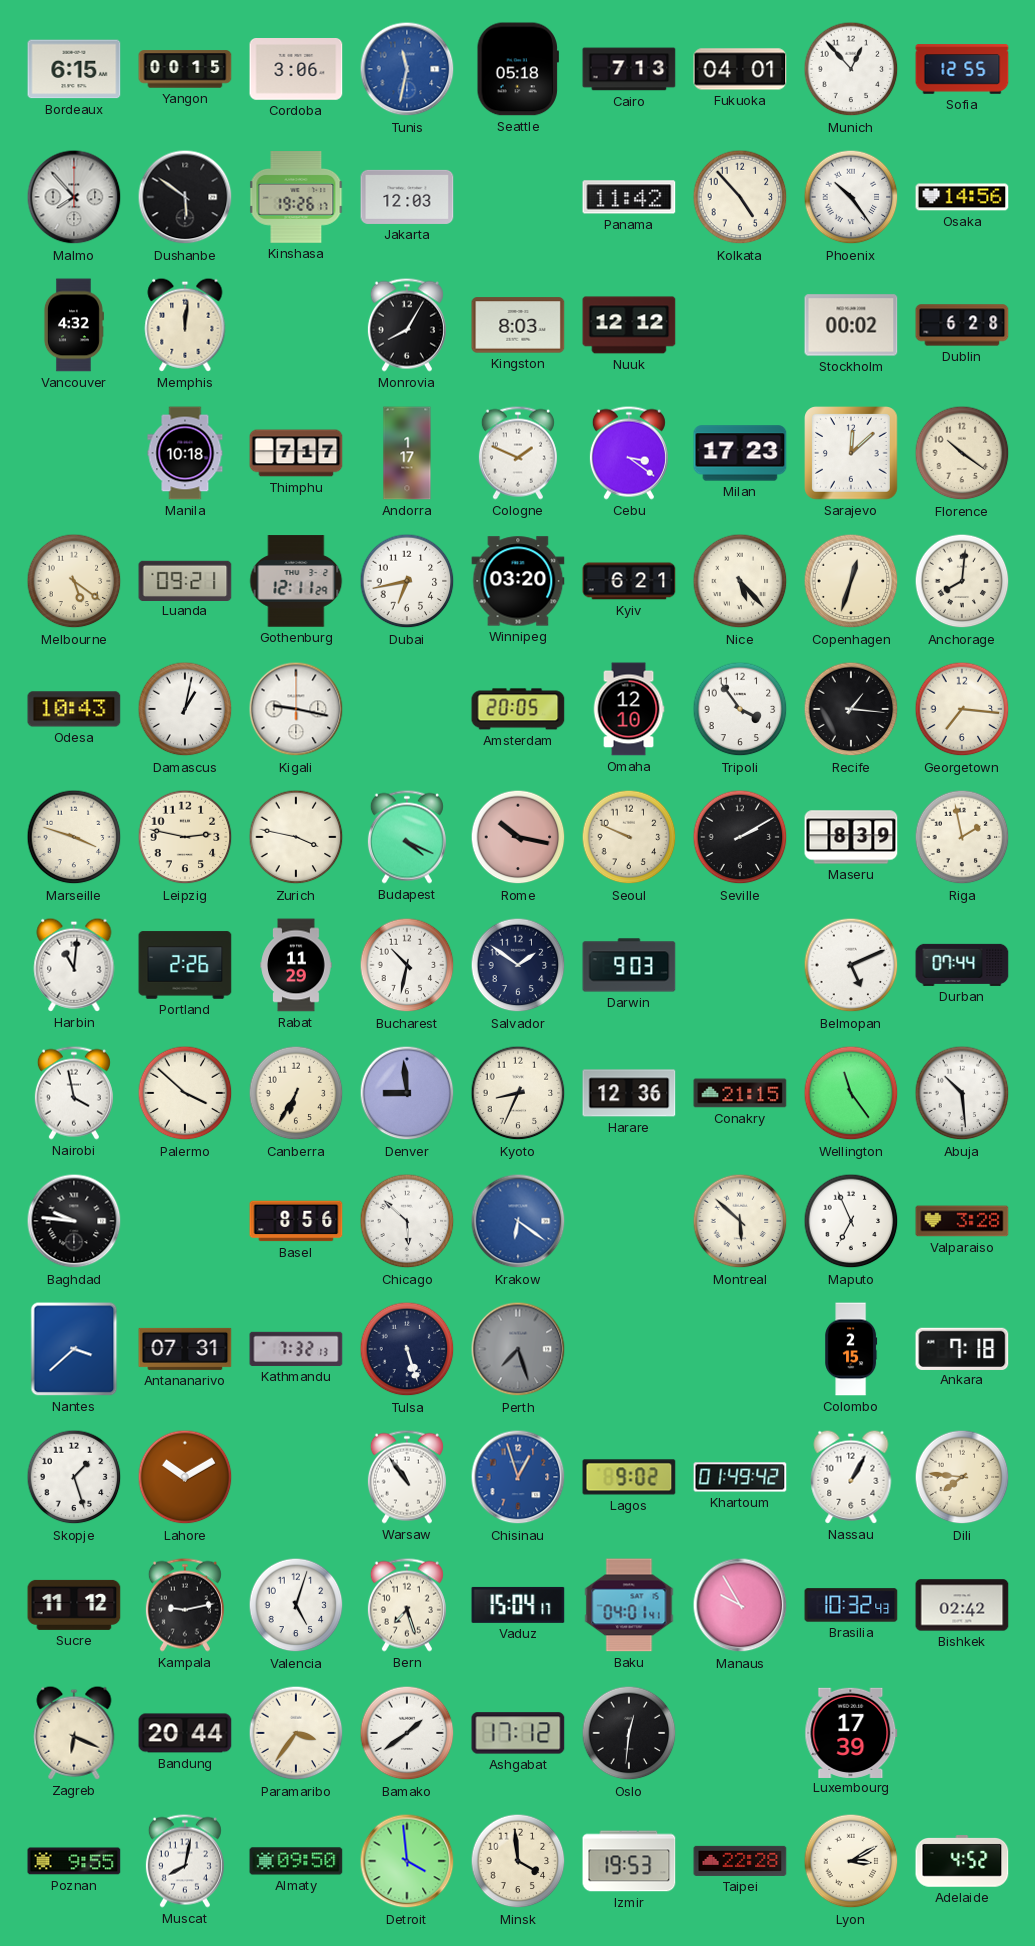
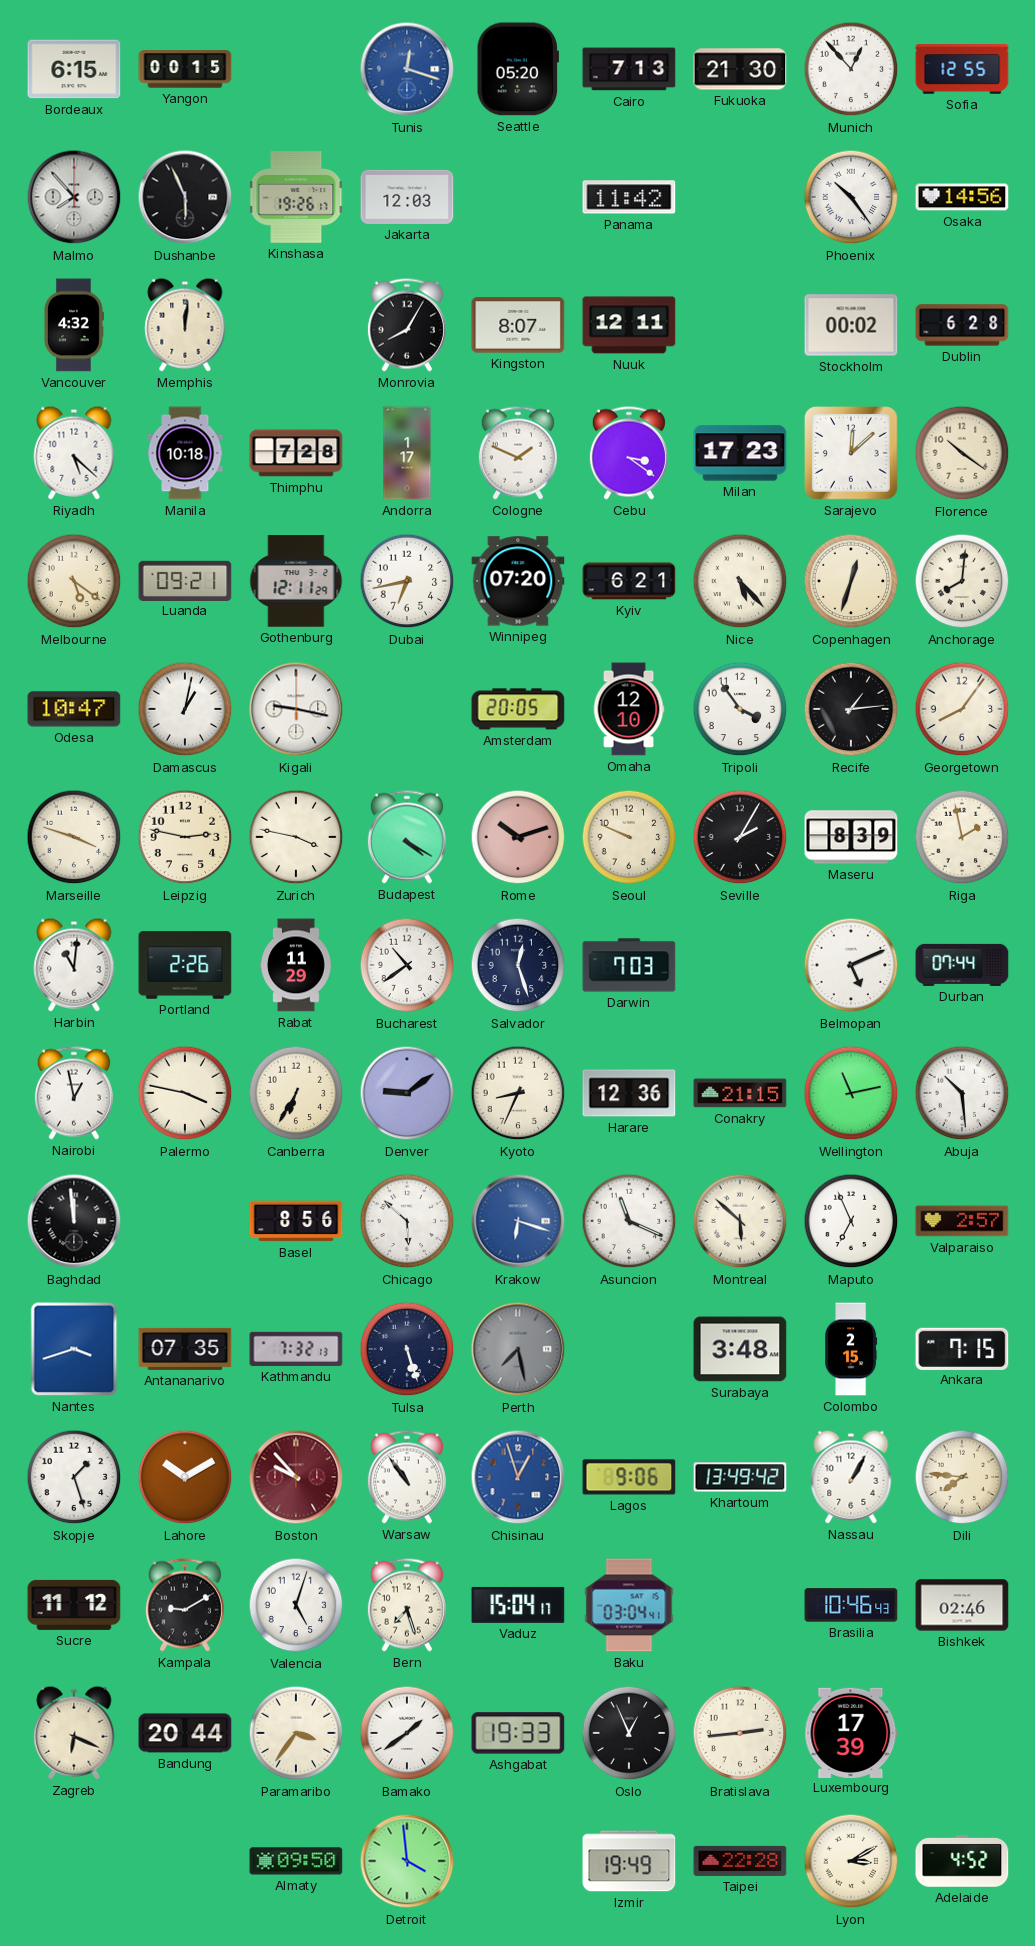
Cordoba: 3:06 -> none
Tunis: 11:32 -> 12:18
Seattle: 05:18 -> 05:20
Fukuoka: 04:01 -> 21:30
Dushanbe: 5:51 -> 5:56
Kolkata: 4:53 -> none
Kingston: 8:03 -> 8:07
Nuuk: 12:12 -> 12:11
Riyadh: none -> 5:22
Thimphu: 7:17 -> 7:28
Winnipeg: 03:20 -> 07:20
Odesa: 10:43 -> 10:47
Recife: 1:16 -> 1:14
Georgetown: 7:16 -> 8:06
Budapest: 4:19 -> 4:20
Rome: 10:17 -> 10:12
Seville: 2:10 -> 2:05
Bucharest: 10:32 -> 10:39
Salvador: 1:51 -> 12:27
Darwin: 9:03 -> 7:03
Nairobi: 3:58 -> 12:58
Palermo: 3:52 -> 3:47
Denver: 8:59 -> 9:09
Wellington: 11:24 -> 11:13
Baghdad: 9:46 -> 11:59
Krakow: 6:21 -> 6:18
Asuncion: none -> 11:19
Valparaiso: 3:28 -> 2:57
Nantes: 3:38 -> 3:42
Antananarivo: 07:31 -> 07:35
Perth: 7:27 -> 7:28
Surabaya: none -> 3:48
Ankara: 7:18 -> 7:15
Boston: none -> 9:53
Lagos: 9:02 -> 9:06
Khartoum: 01:49 -> 13:49
Kampala: 9:13 -> 9:10
Baku: 04:01 -> 03:04
Manaus: 9:55 -> none
Brasilia: 10:32 -> 10:46
Bishkek: 02:42 -> 02:46
Ashgabat: 17:12 -> 19:33
Oslo: 12:31 -> 12:56
Bratislava: none -> 2:44
Poznan: 9:55 -> none
Muscat: 8:02 -> none
Minsk: 3:59 -> none
Izmir: 19:53 -> 19:49
